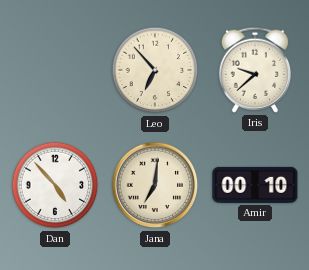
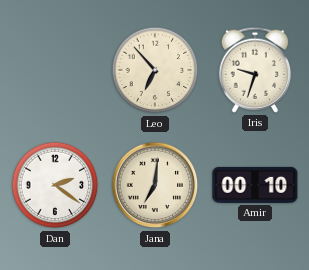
Iris: 9:38 -> 9:33
Dan: 4:53 -> 2:21
